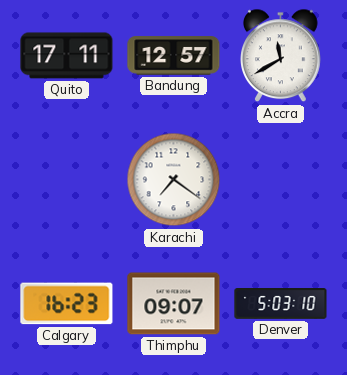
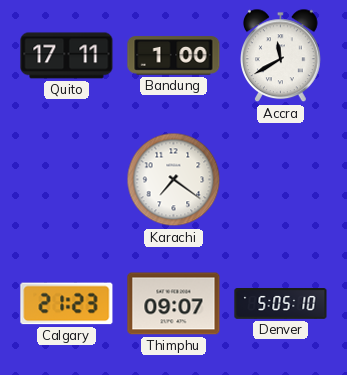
Bandung: 12:57 -> 1:00
Calgary: 16:23 -> 21:23
Denver: 5:03 -> 5:05
